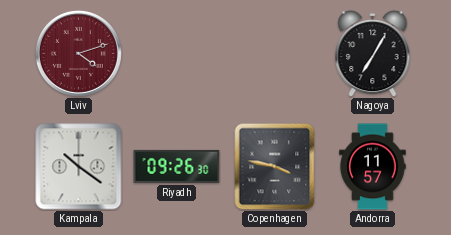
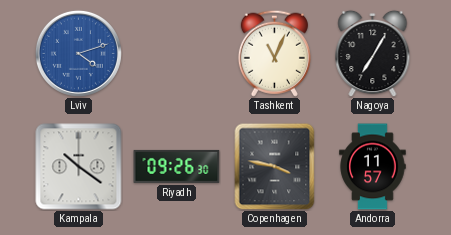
Lviv dial: burgundy -> blue
Tashkent: none -> 11:04
